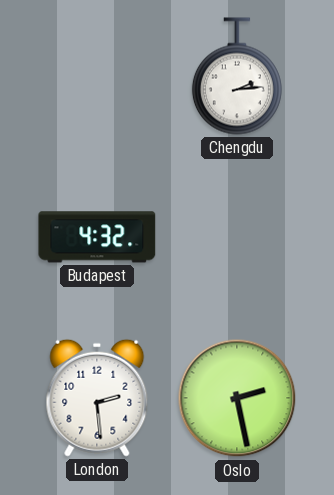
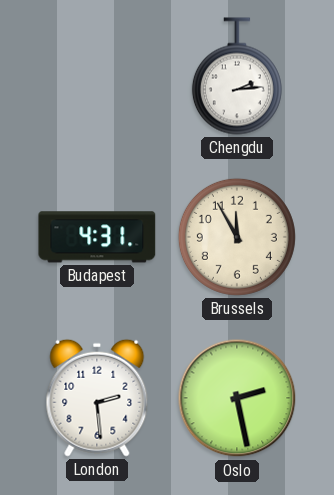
Budapest: 4:32 -> 4:31
Brussels: none -> 11:55
